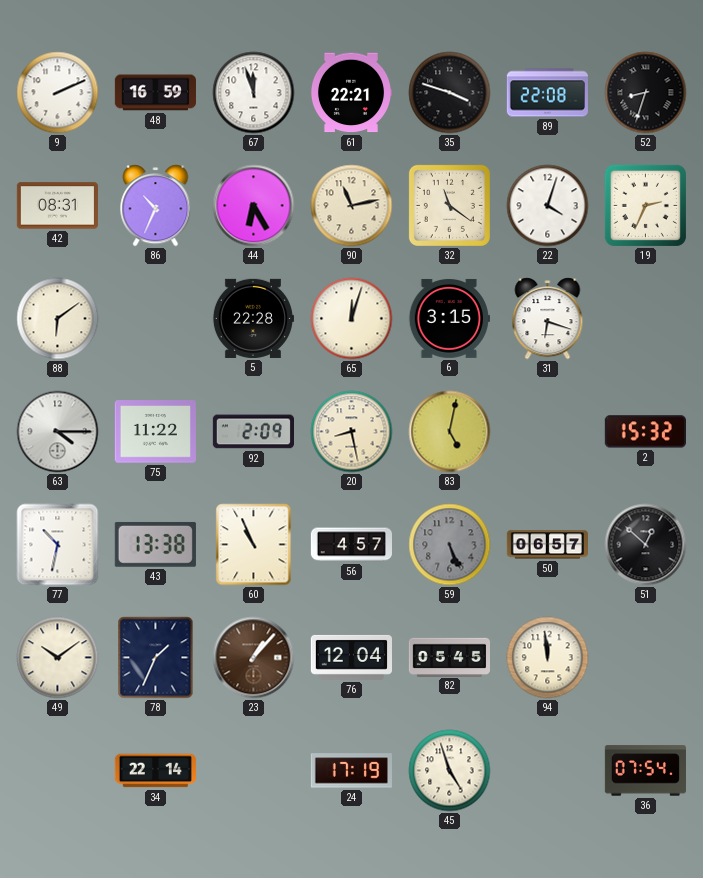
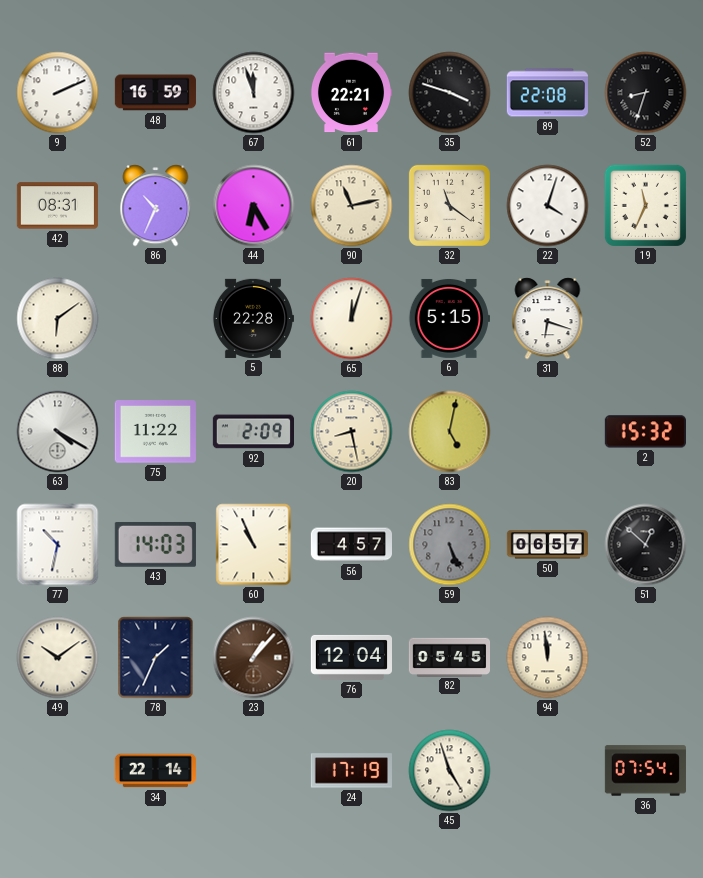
19: 2:34 -> 11:34
6: 3:15 -> 5:15
63: 4:15 -> 4:20
43: 13:38 -> 14:03
